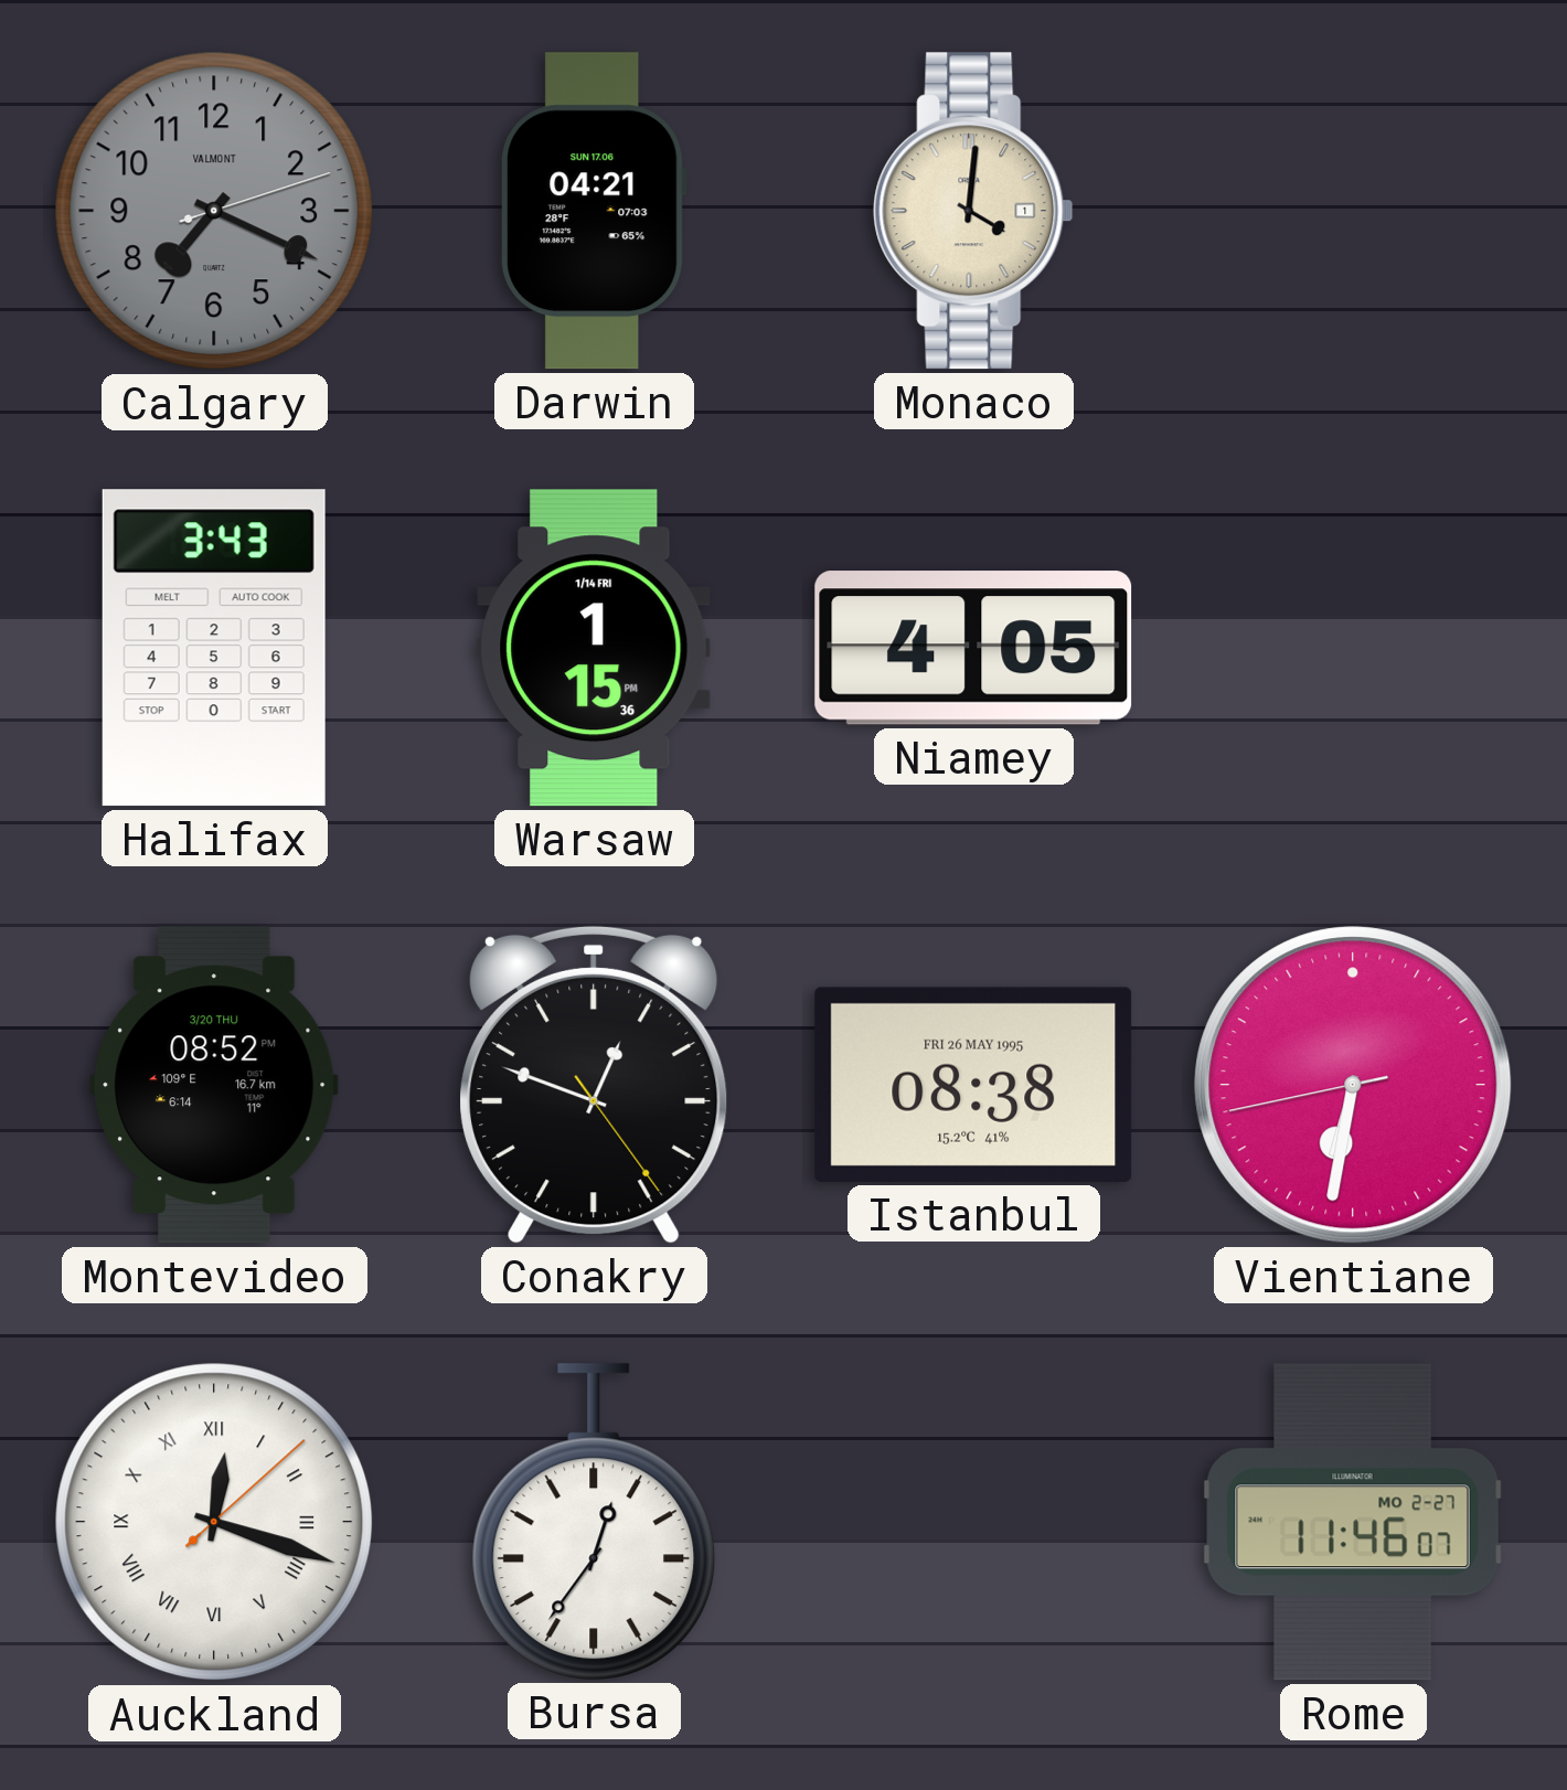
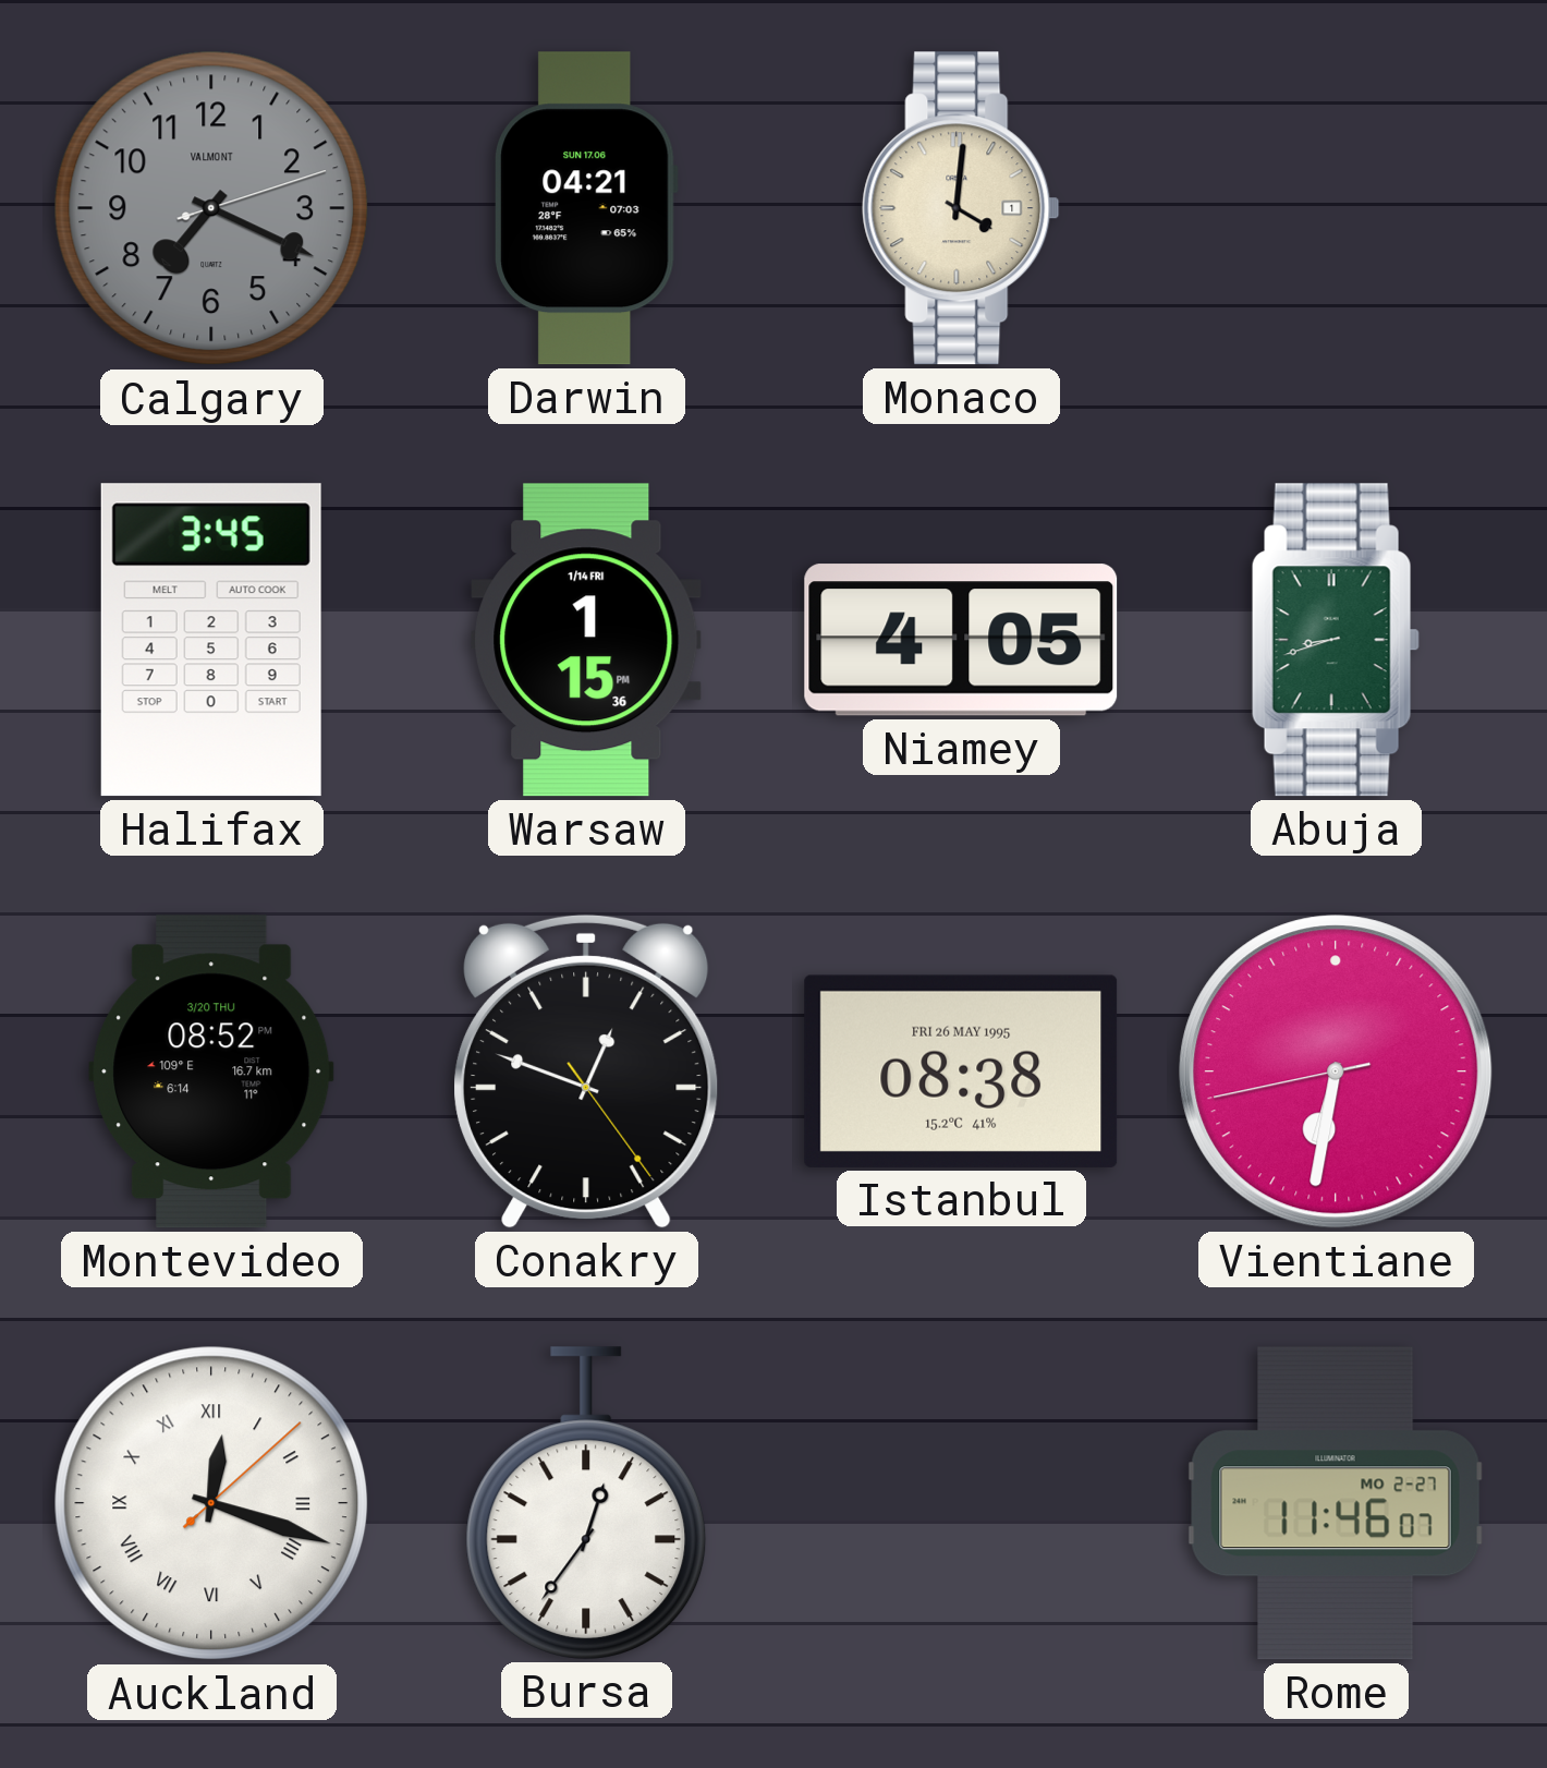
Halifax: 3:43 -> 3:45
Abuja: none -> 8:42
